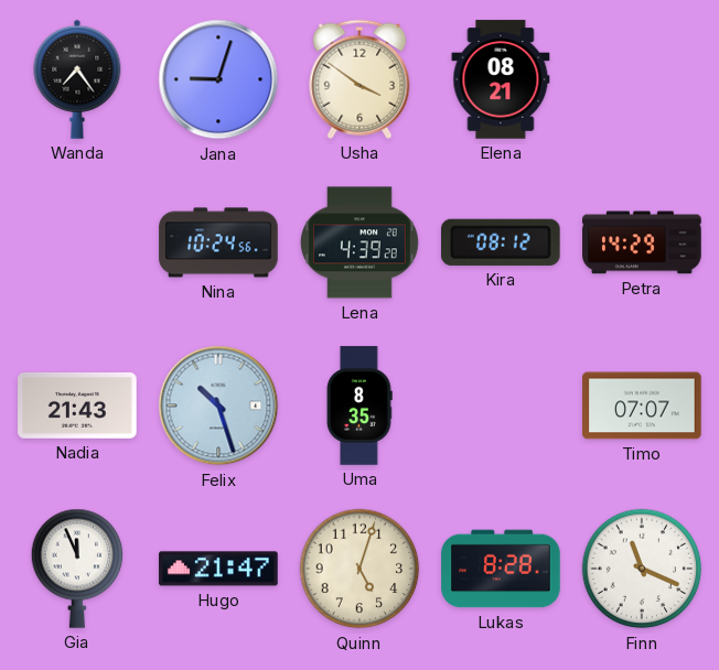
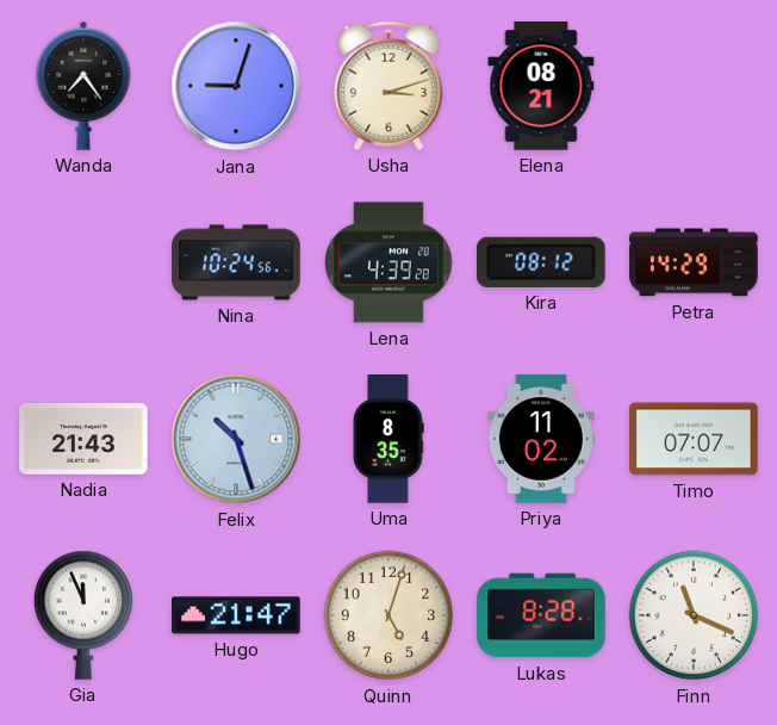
Usha: 3:51 -> 3:12
Priya: none -> 11:02
